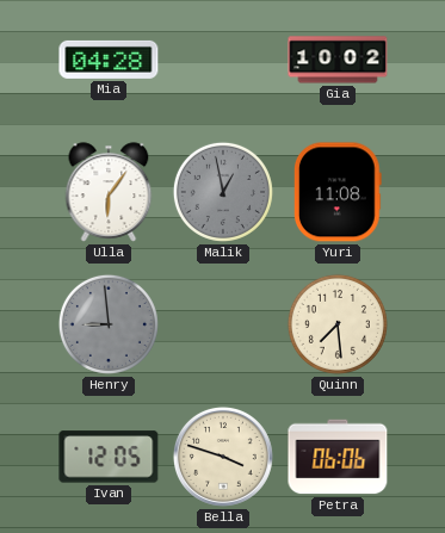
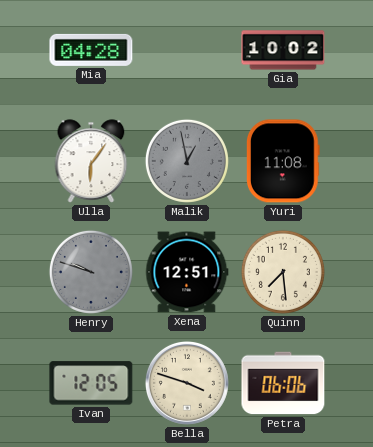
Henry: 8:59 -> 9:48
Xena: none -> 12:51
